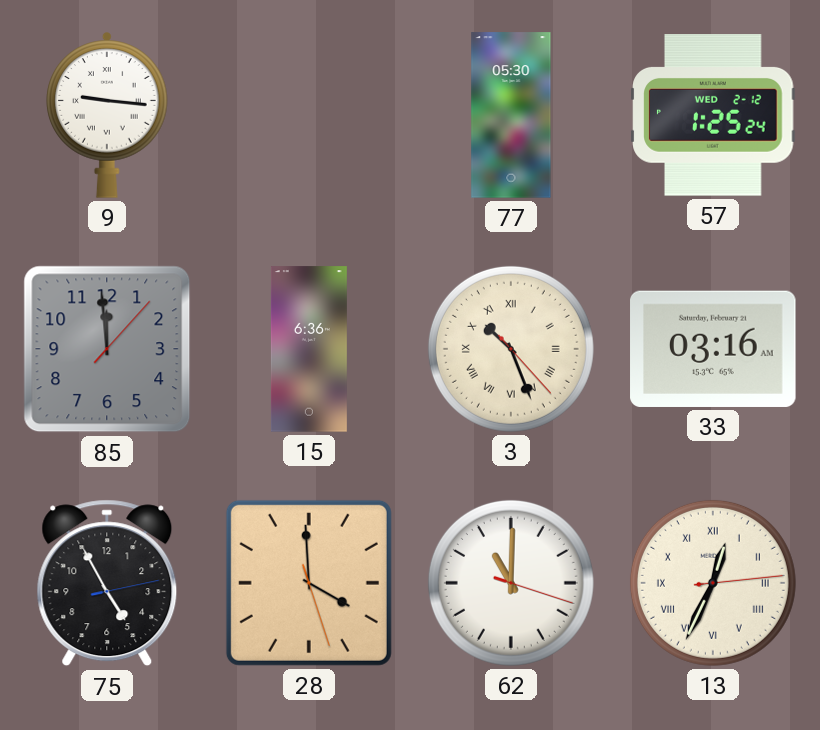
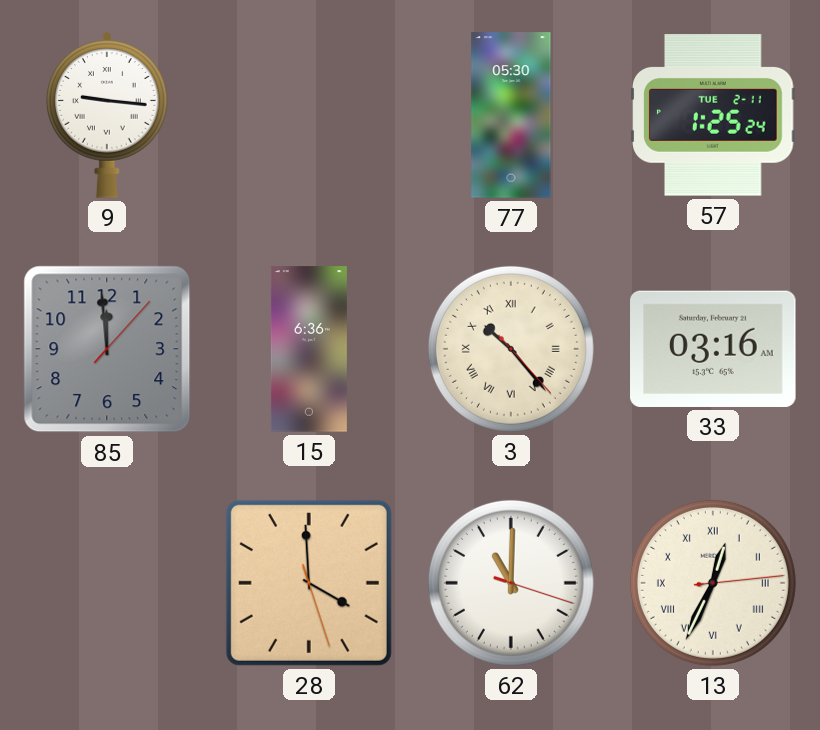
57 date: WED 2-12 -> TUE 2-11
3: 10:26 -> 10:23
75: 4:55 -> none
